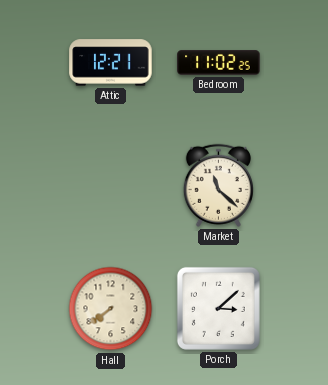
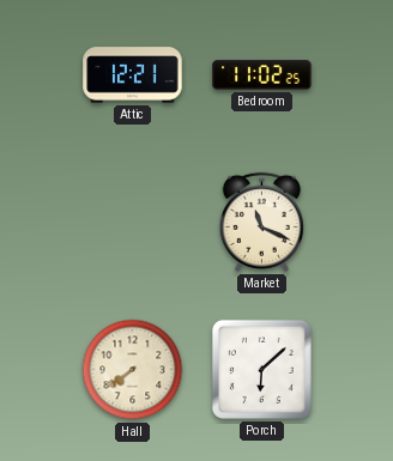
Market: 11:22 -> 11:19
Porch: 3:08 -> 6:08
